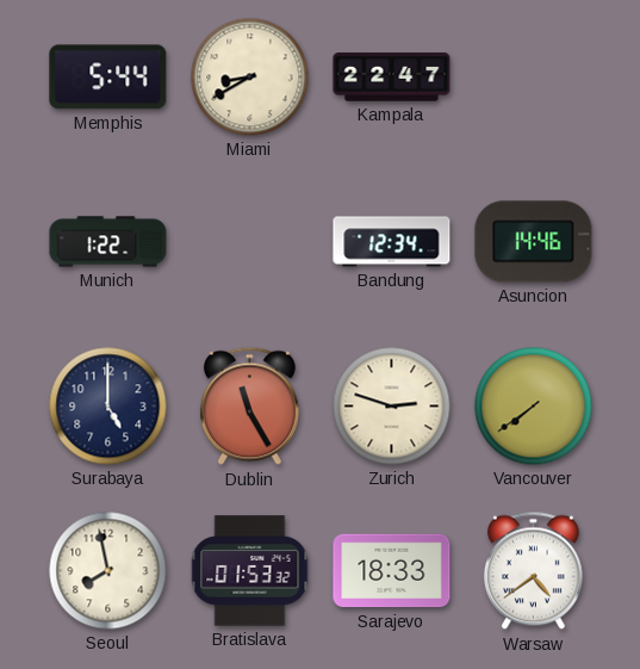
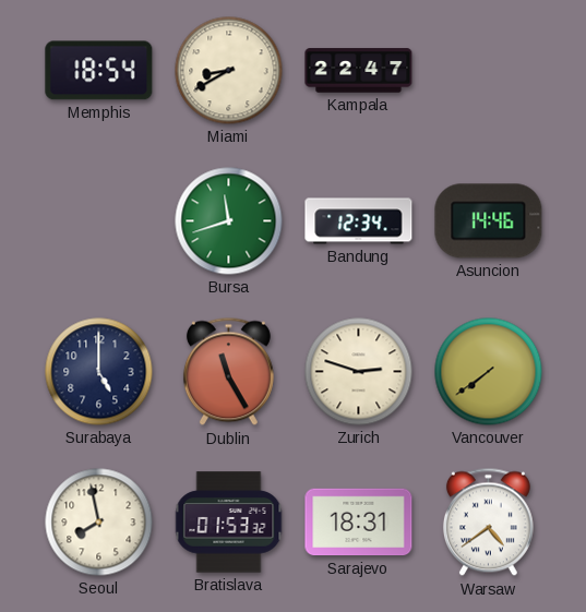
Memphis: 5:44 -> 18:54
Munich: 1:22 -> none
Bursa: none -> 11:42
Sarajevo: 18:33 -> 18:31
